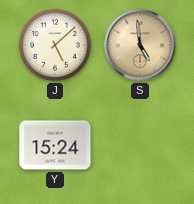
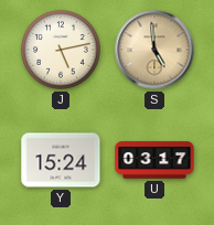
J: 5:08 -> 5:13
U: none -> 03:17
